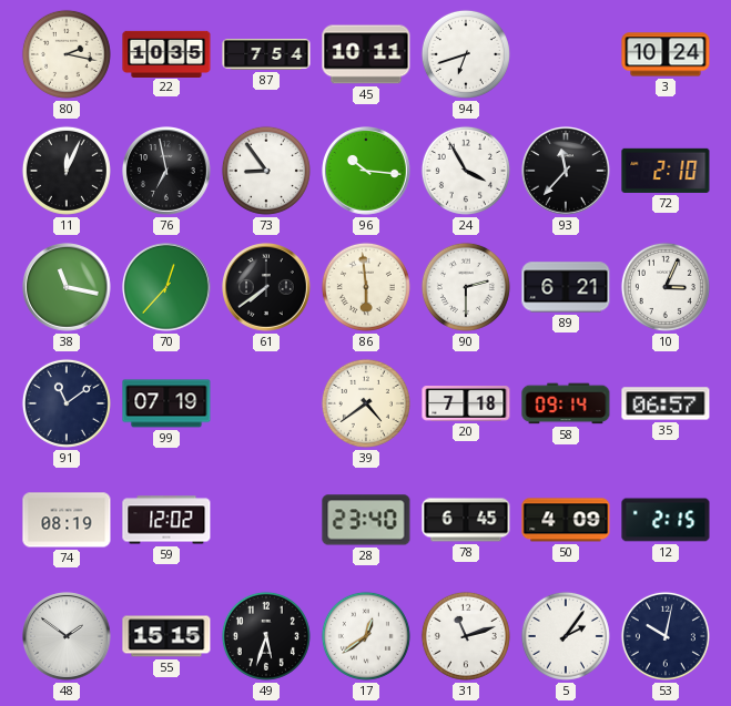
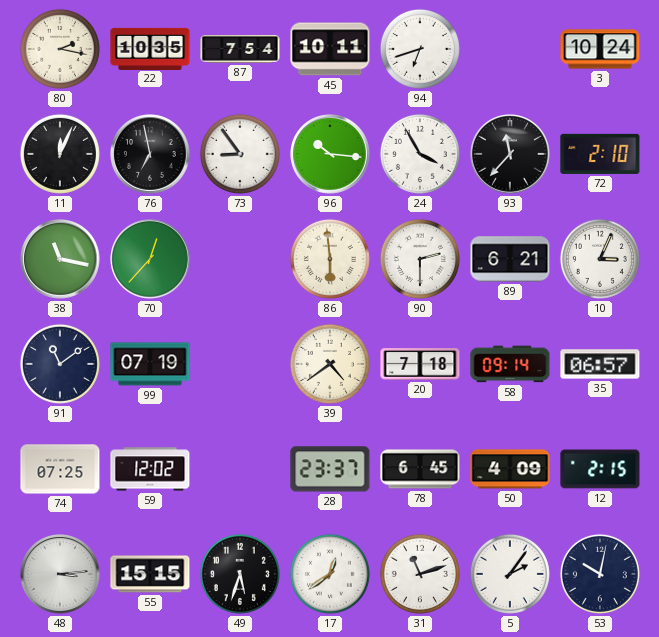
61: 7:39 -> none
74: 08:19 -> 07:25
28: 23:40 -> 23:37
48: 1:51 -> 3:14
